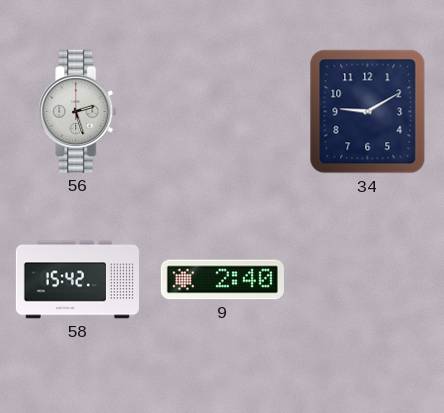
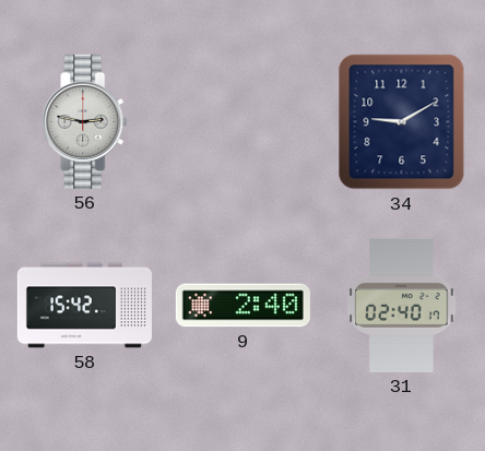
56: 2:27 -> 2:47
31: none -> 02:40
